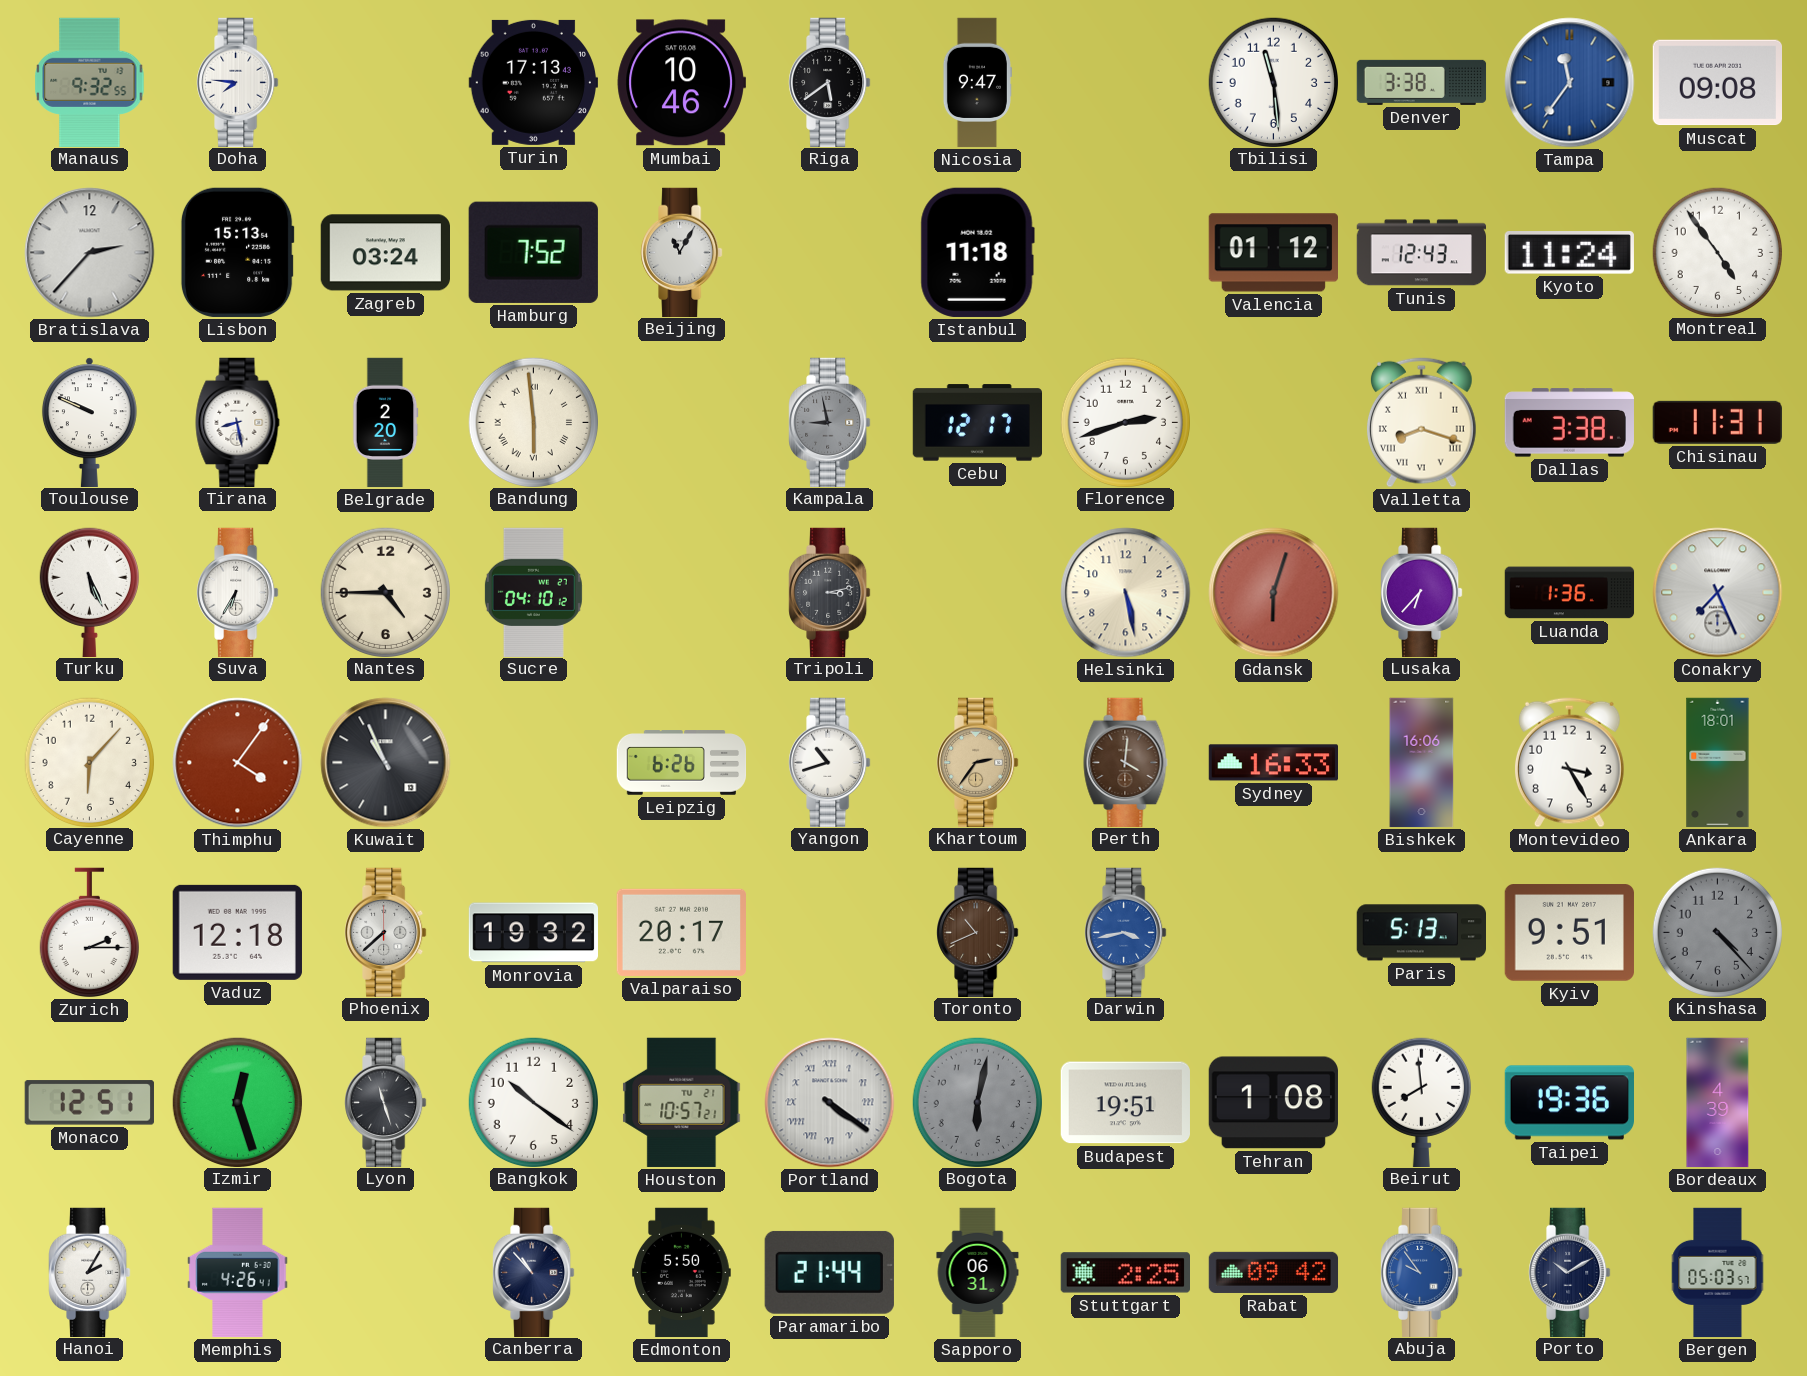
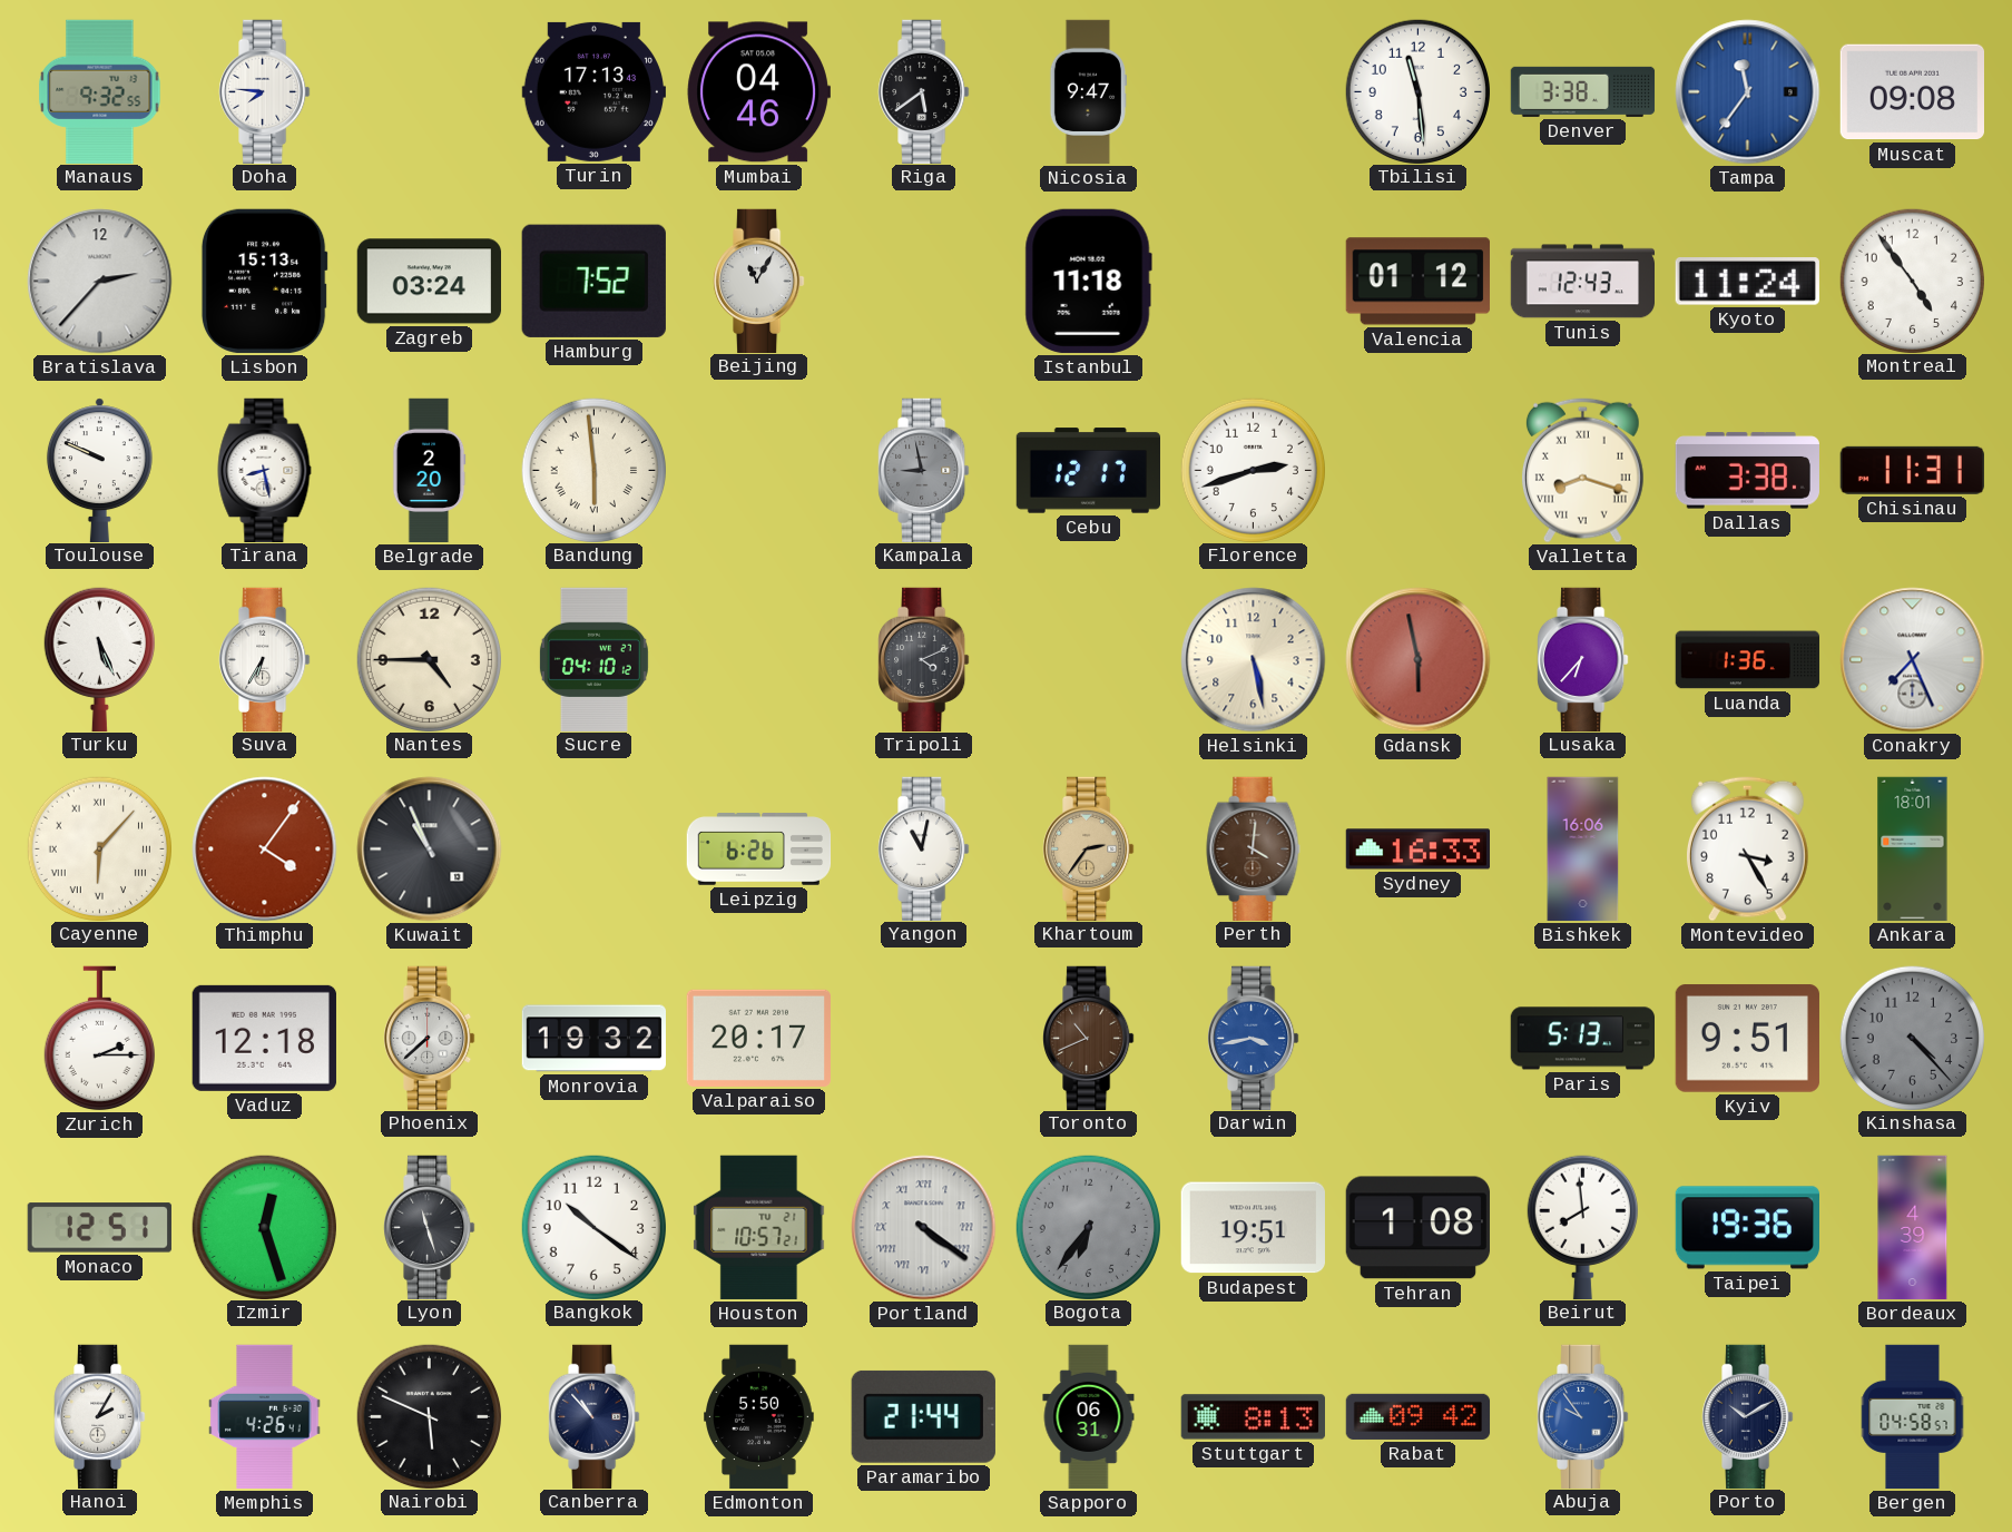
Mumbai: 10:46 -> 04:46
Tripoli: 3:13 -> 4:11
Gdansk: 6:03 -> 5:58
Cayenne numerals: Arabic -> Roman
Yangon: 10:42 -> 11:02
Bogota: 6:02 -> 6:36
Nairobi: none -> 5:49
Stuttgart: 2:25 -> 8:13
Bergen: 05:03 -> 04:58
